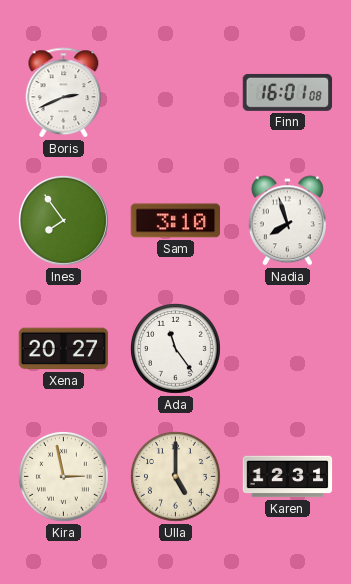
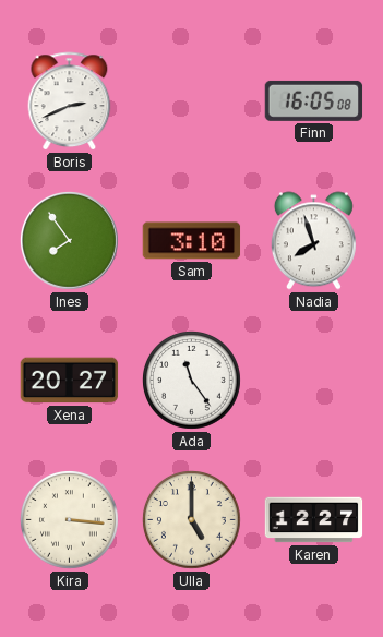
Finn: 16:01 -> 16:05
Kira: 2:58 -> 3:16
Karen: 12:31 -> 12:27
